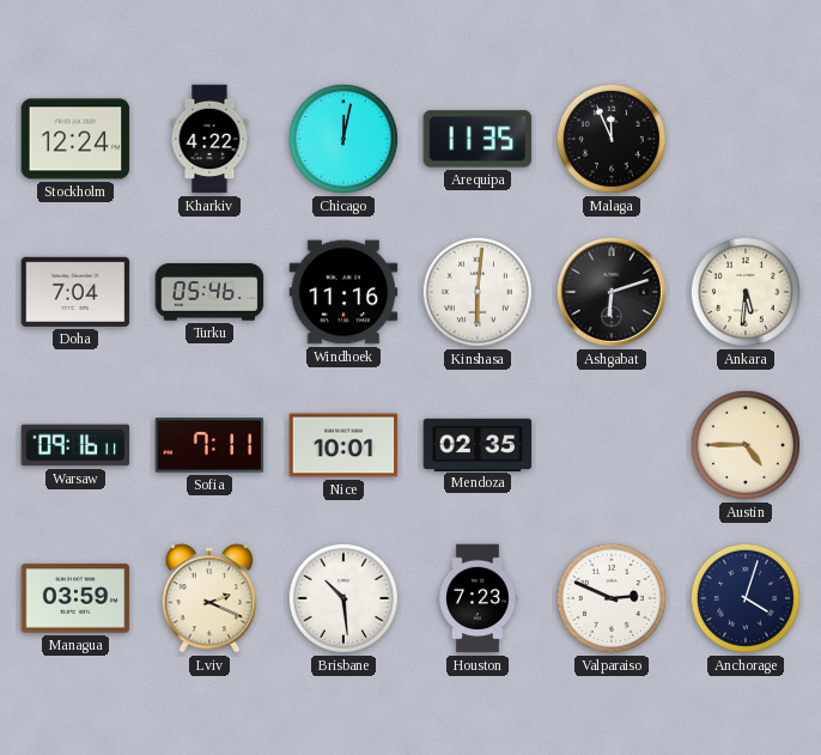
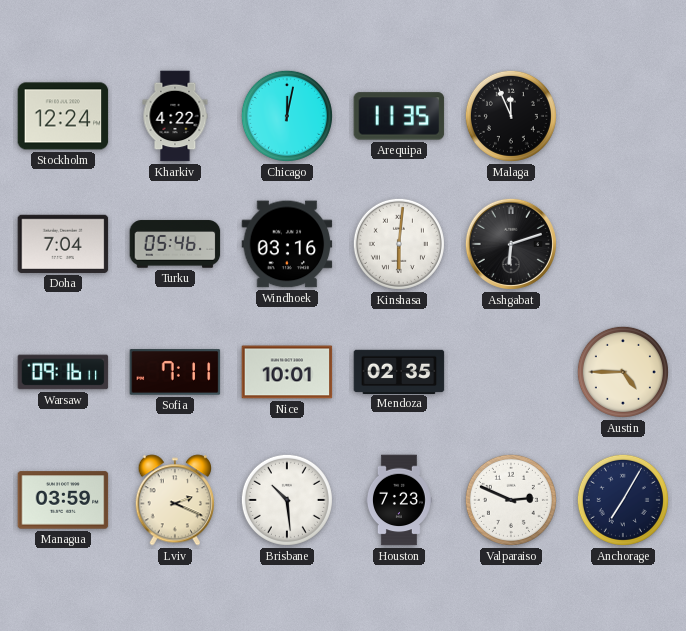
Windhoek: 11:16 -> 03:16
Ankara: 5:31 -> none
Anchorage: 4:03 -> 7:05
